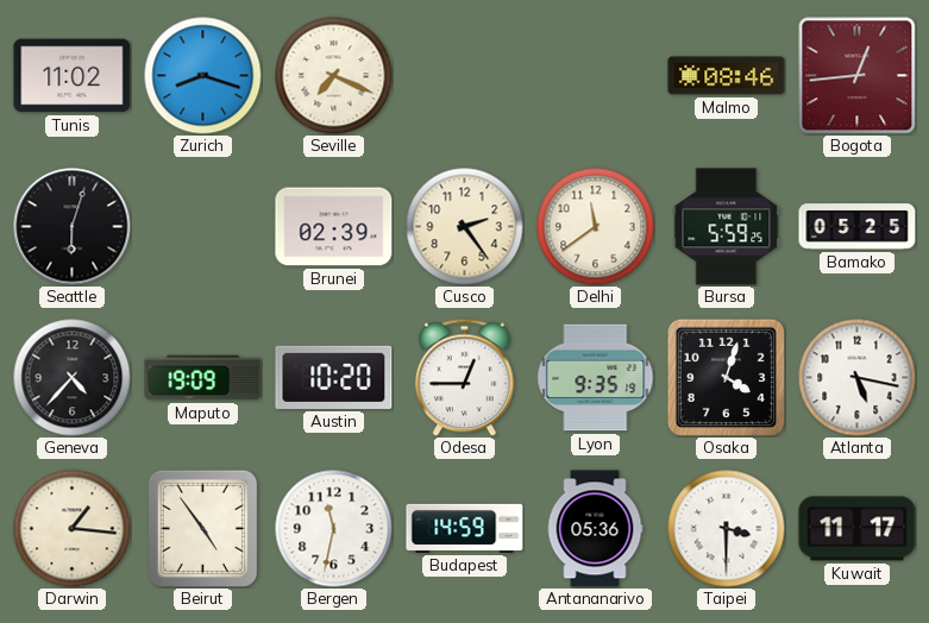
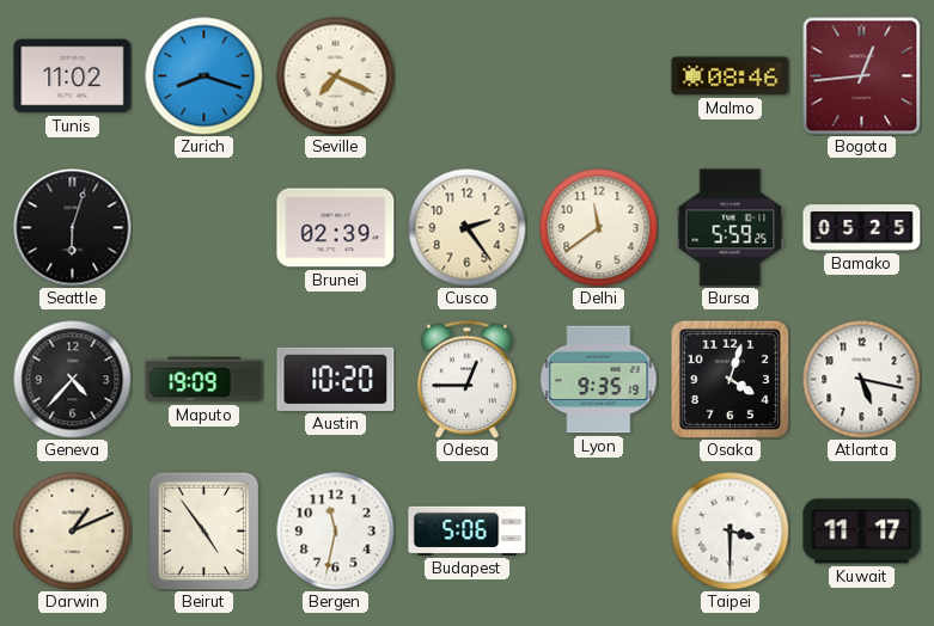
Darwin: 1:16 -> 1:11
Budapest: 14:59 -> 5:06
Antananarivo: 05:36 -> none
